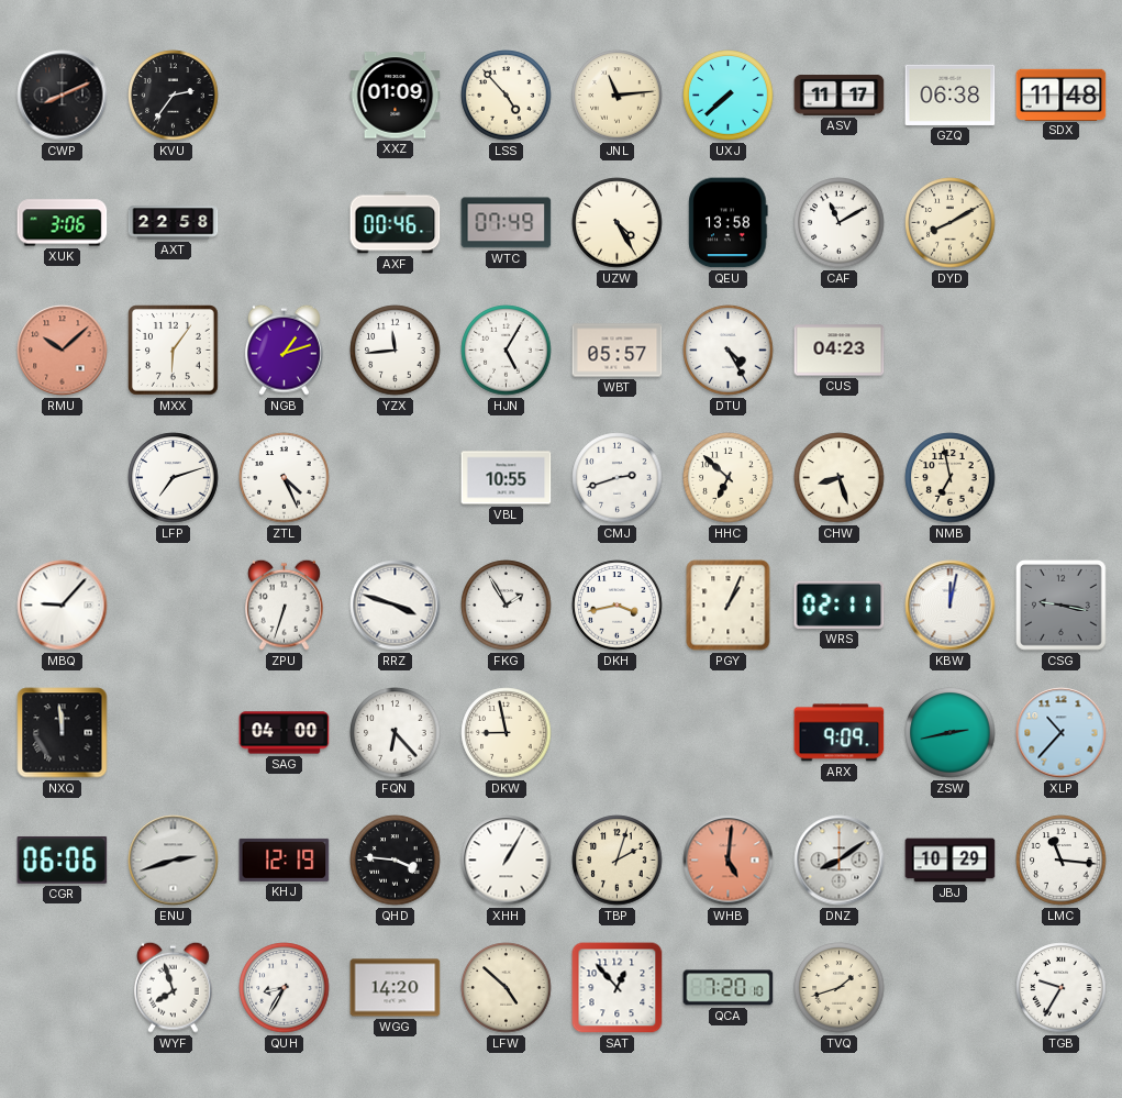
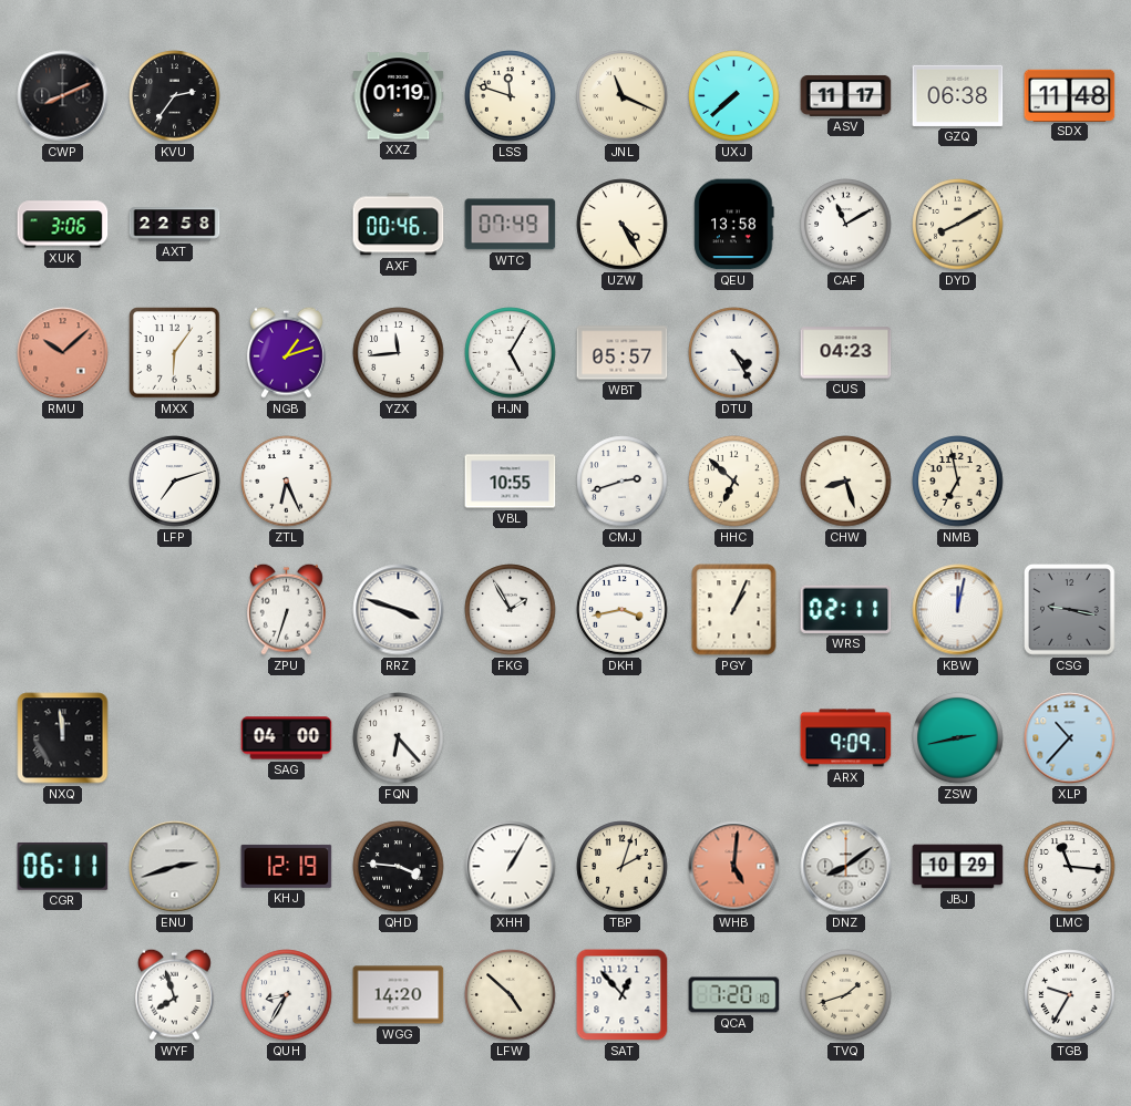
XXZ: 01:09 -> 01:19
LSS: 4:53 -> 11:48
JNL: 11:14 -> 11:19
ZTL: 4:26 -> 6:26
MBQ: 9:07 -> none
DKW: 8:58 -> none
CGR: 06:06 -> 06:11
